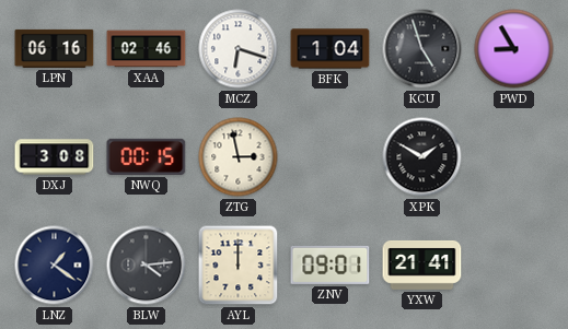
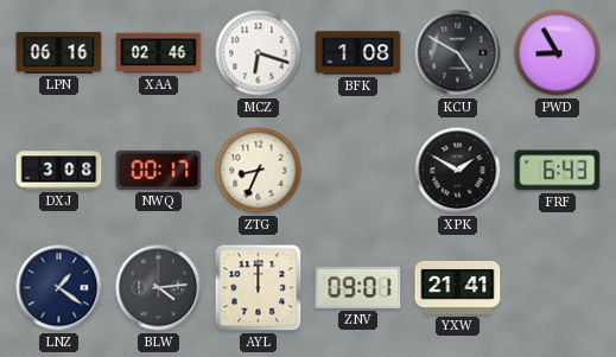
BFK: 1:04 -> 1:08
KCU: 4:57 -> 4:50
NWQ: 00:15 -> 00:17
ZTG: 2:58 -> 8:34
FRF: none -> 6:43
